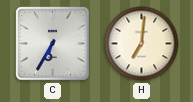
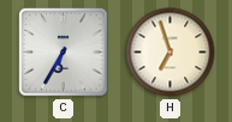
H: 7:01 -> 6:57
